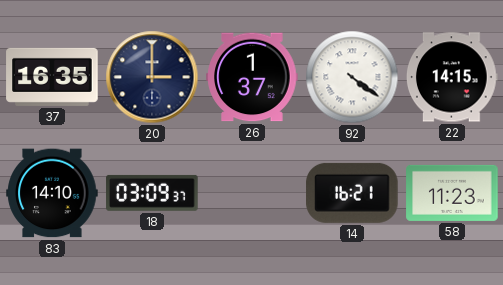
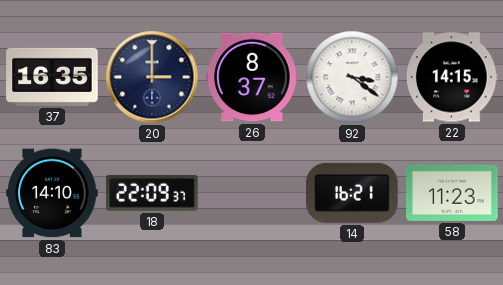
26: 1:37 -> 8:37
92: 4:21 -> 3:21
18: 03:09 -> 22:09
